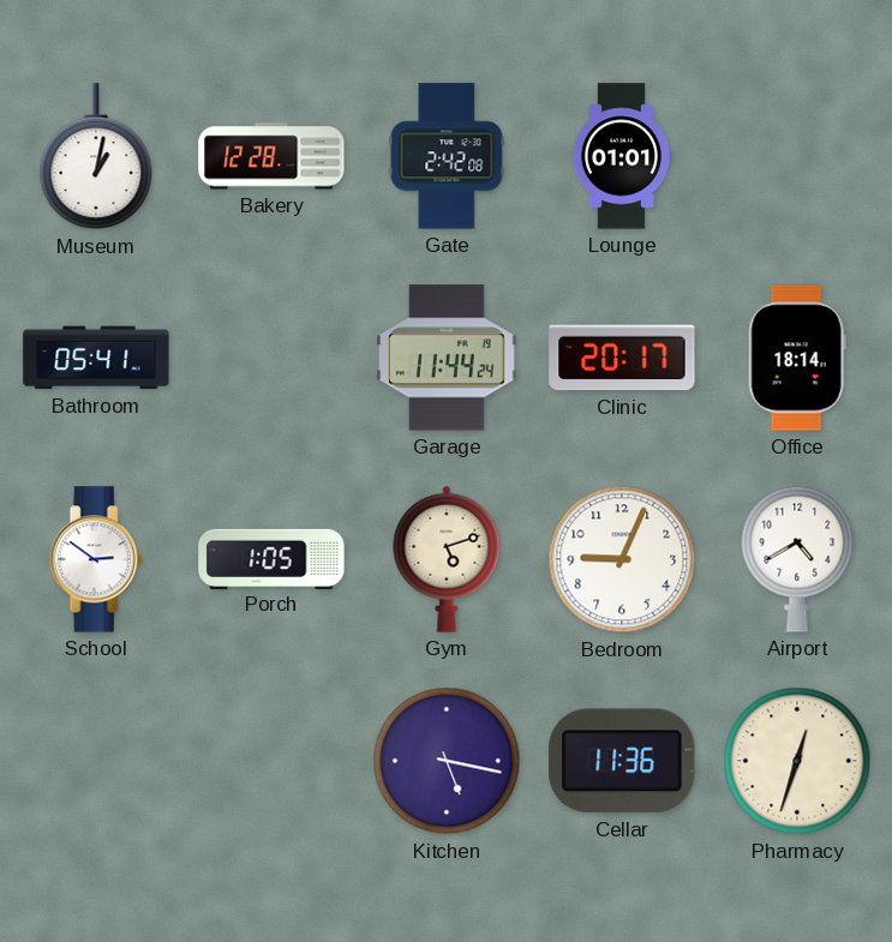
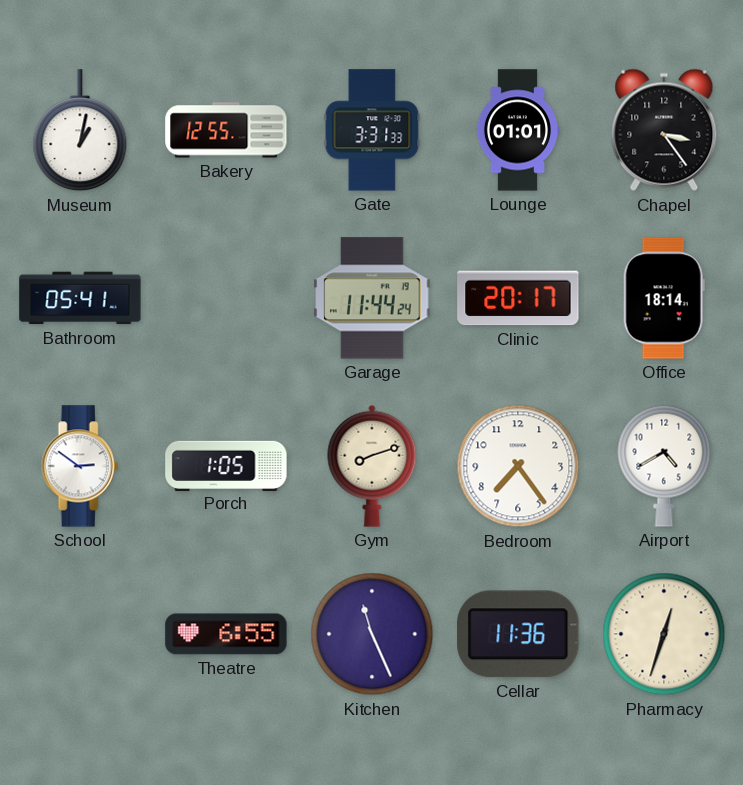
Bakery: 12:28 -> 12:55
Gate: 2:42 -> 3:31
Chapel: none -> 3:24
Gym: 5:12 -> 8:12
Bedroom: 9:04 -> 7:24
Theatre: none -> 6:55
Kitchen: 5:17 -> 11:26
